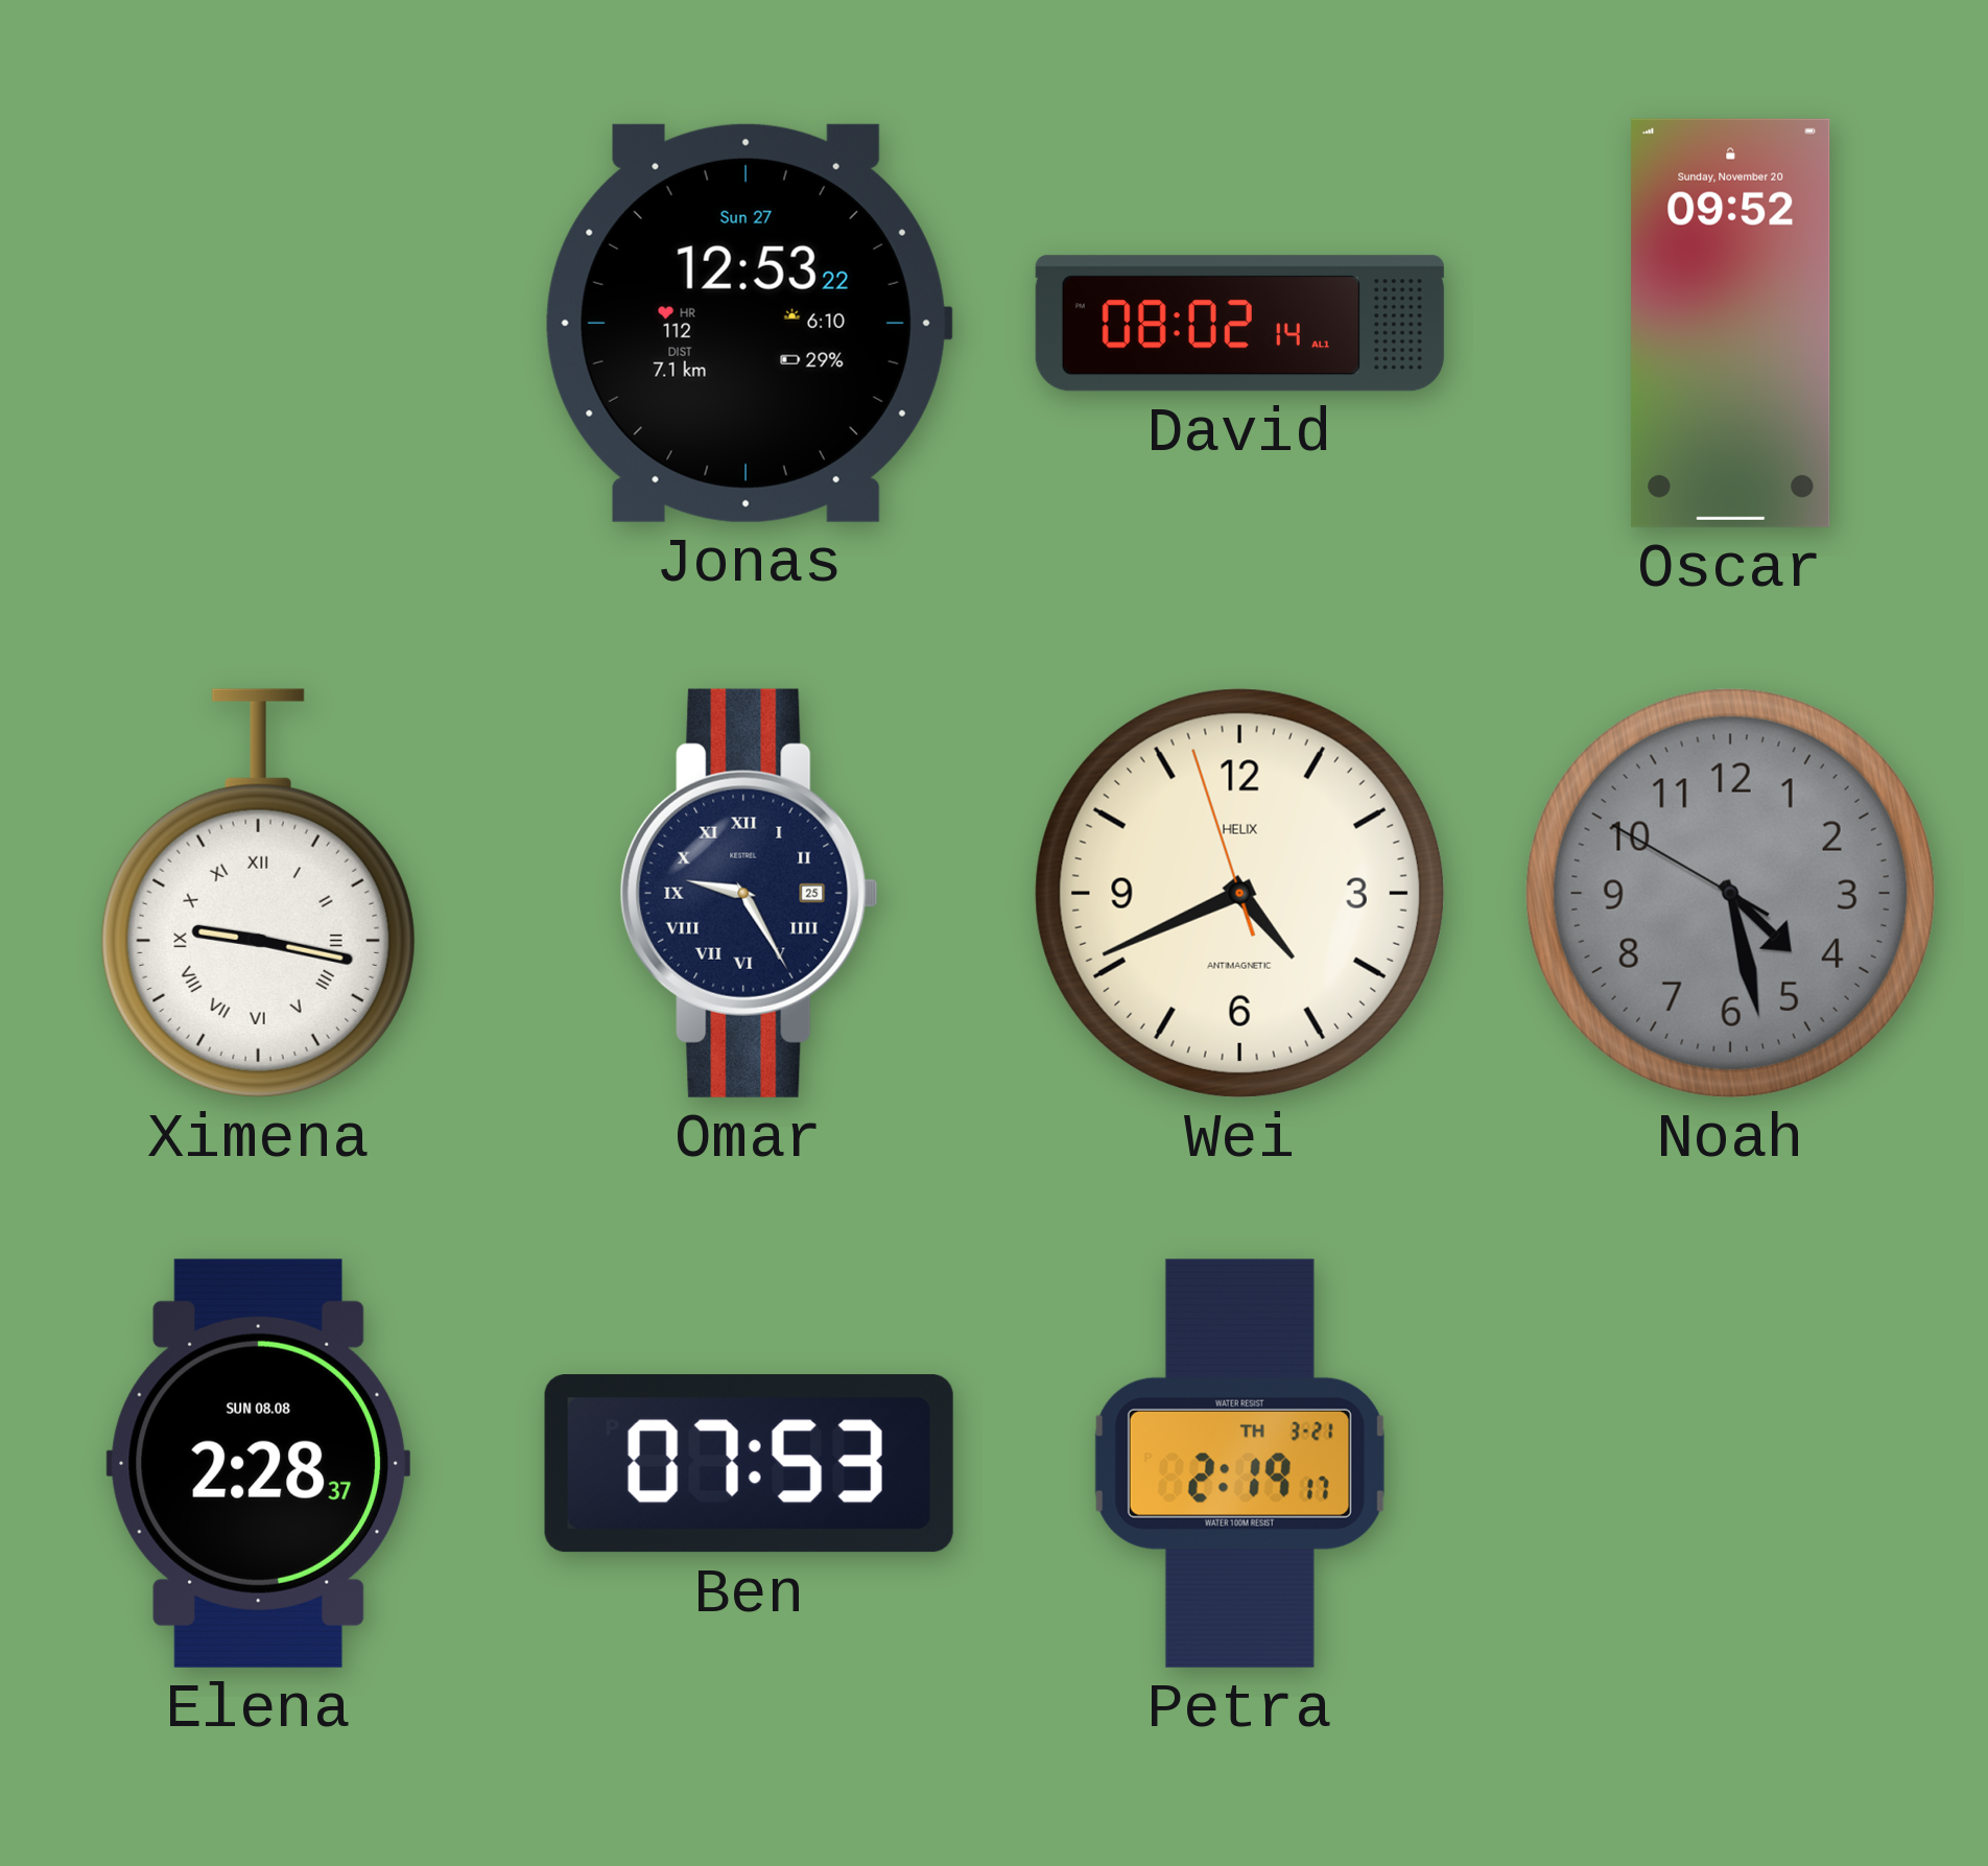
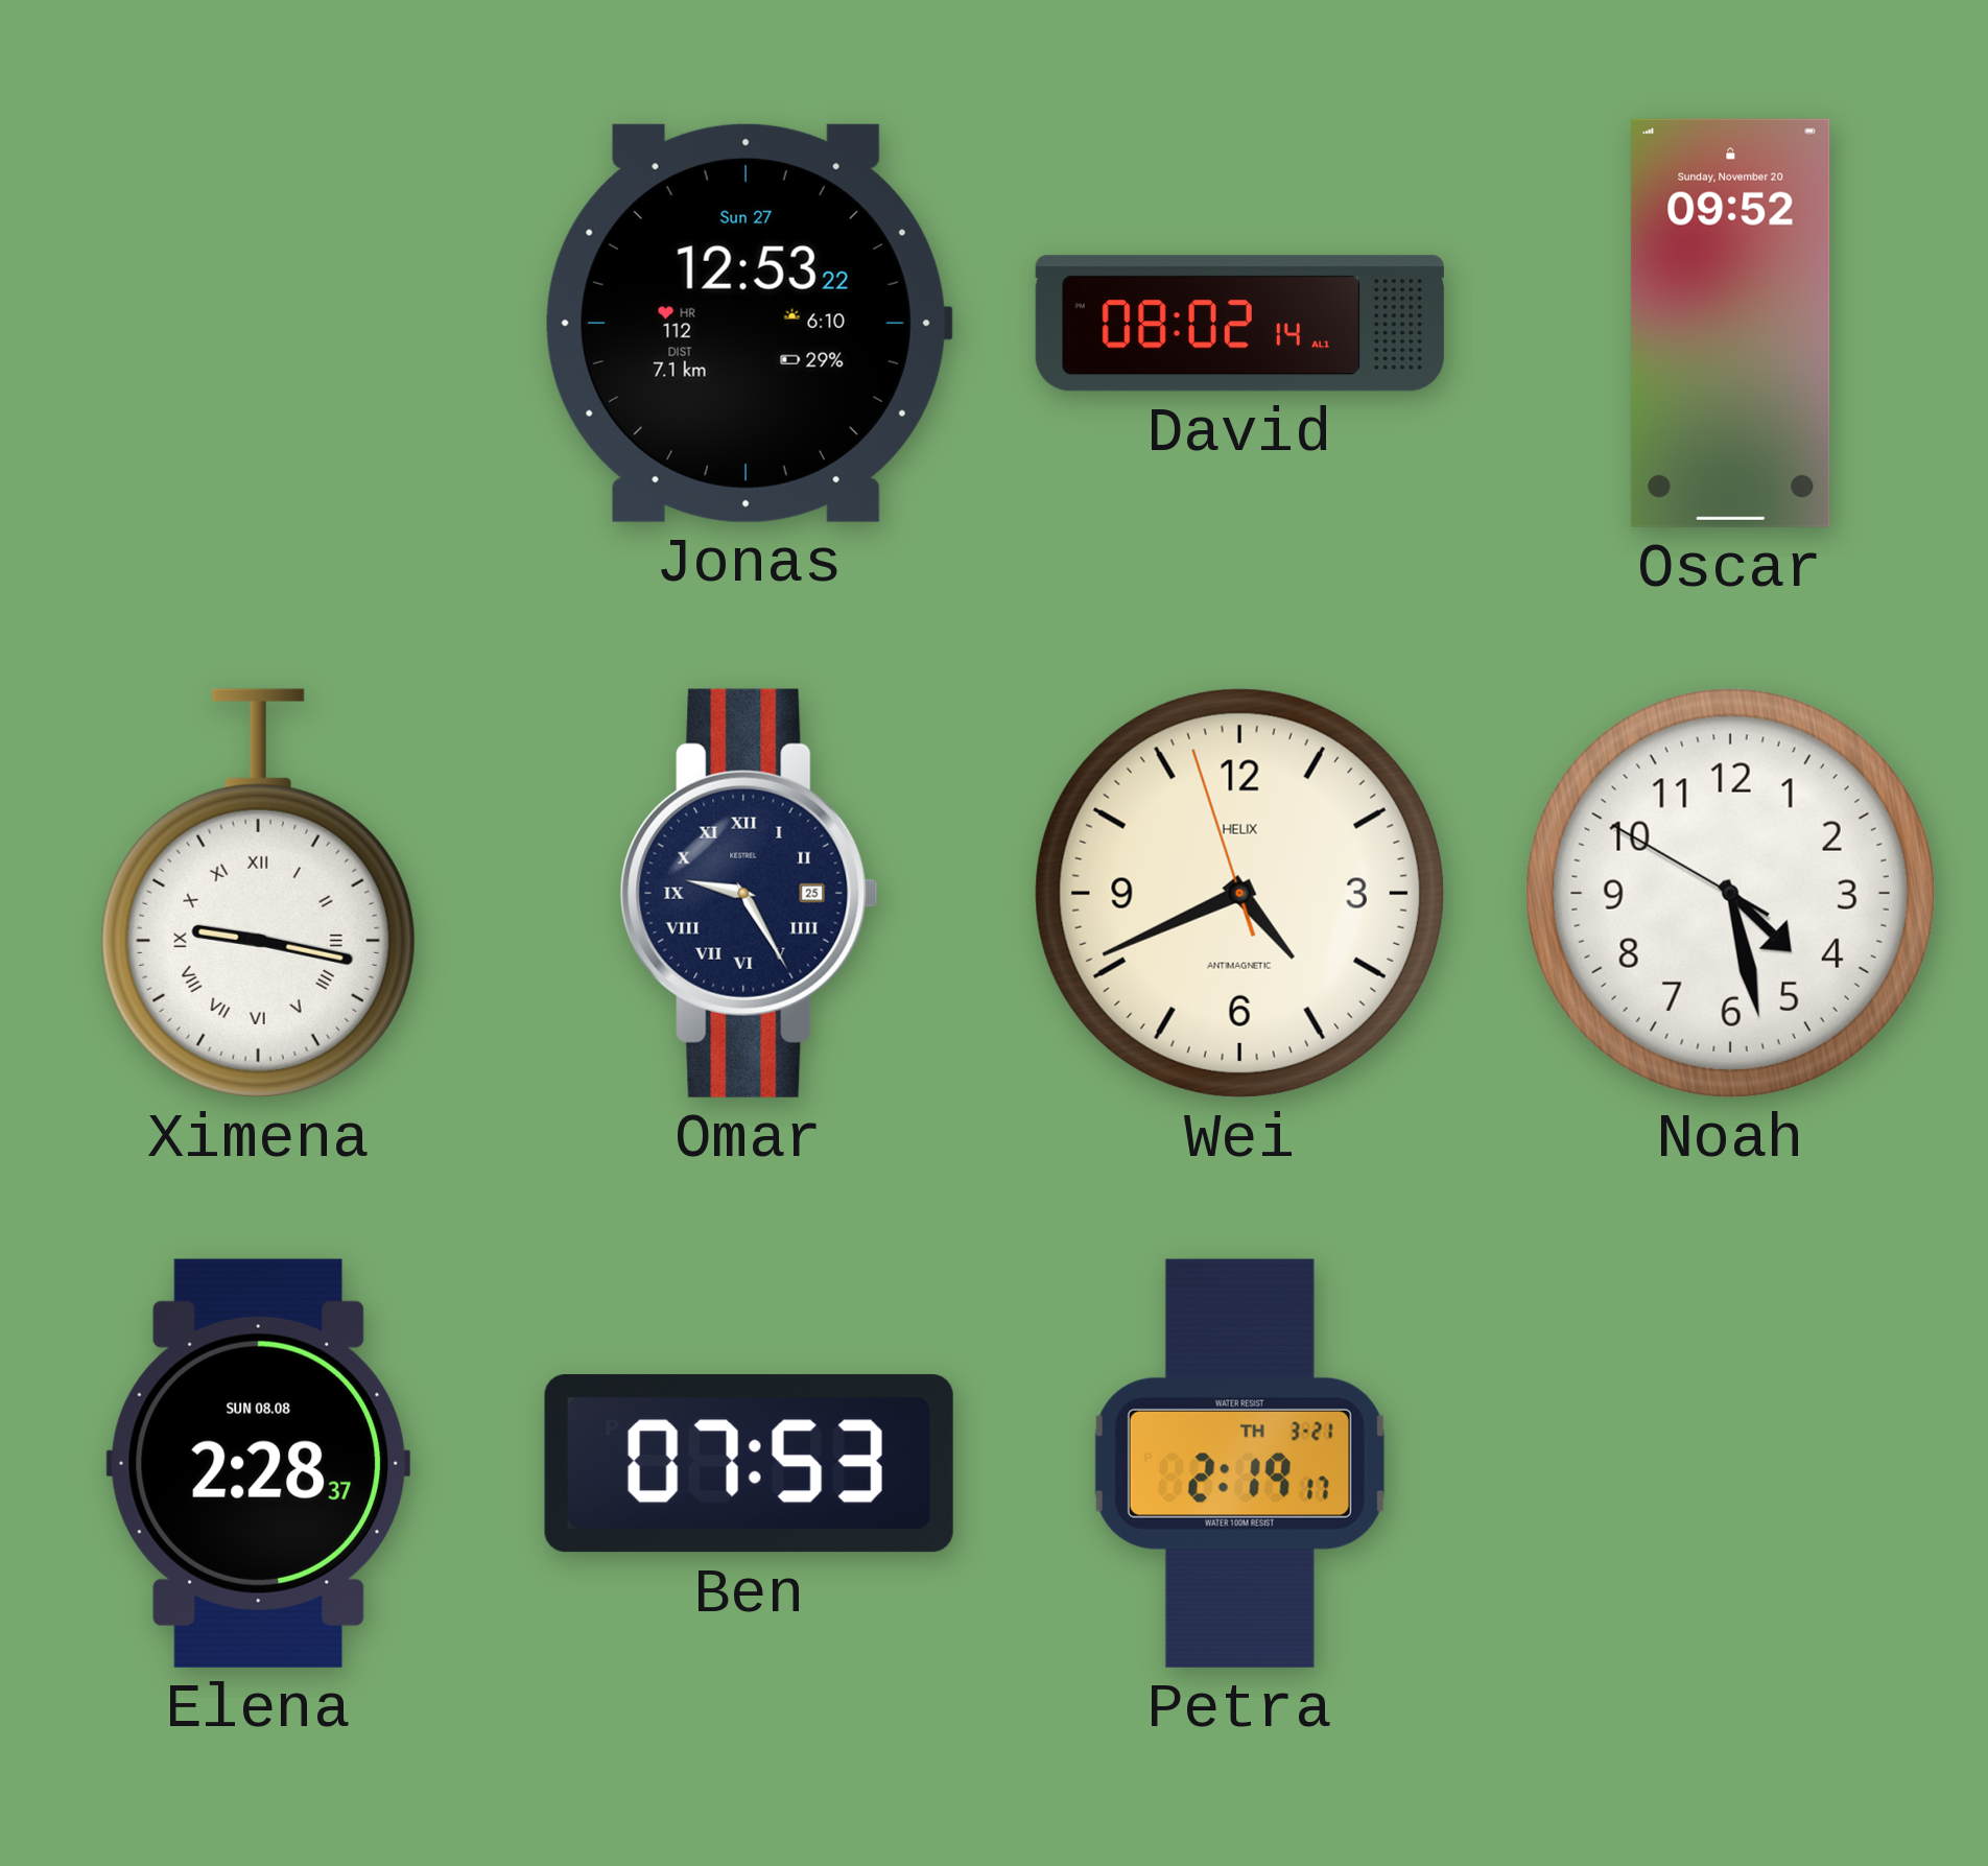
Noah dial: grey -> white
